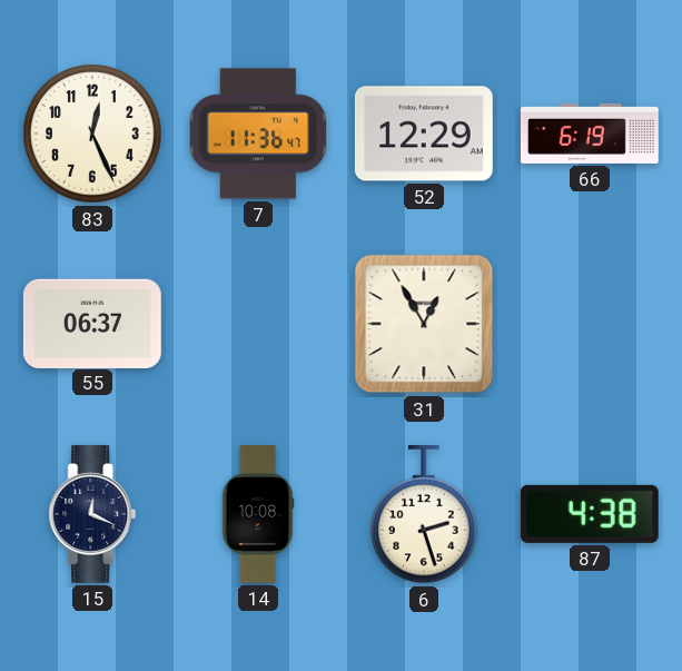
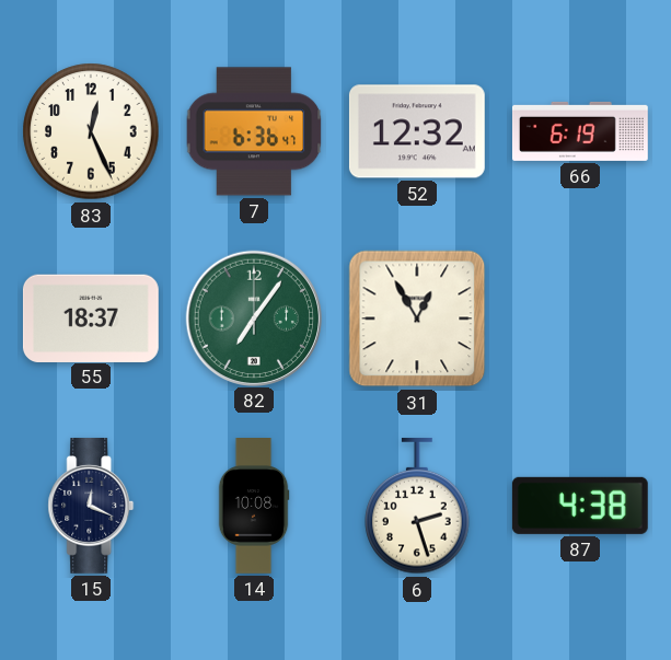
7: 11:36 -> 6:36
52: 12:29 -> 12:32
55: 06:37 -> 18:37
82: none -> 7:06
